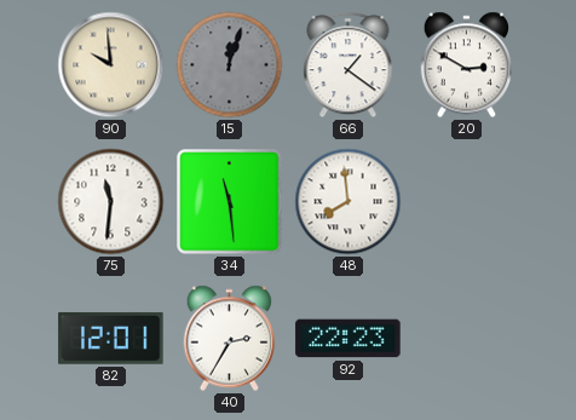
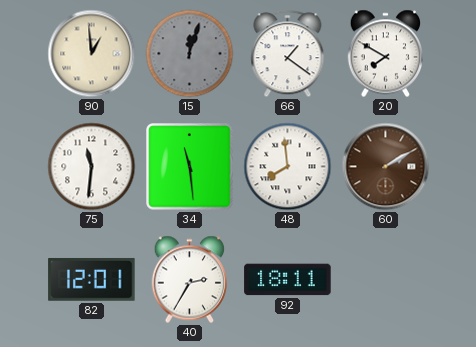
90: 9:59 -> 12:59
20: 2:50 -> 7:50
60: none -> 2:10
92: 22:23 -> 18:11
